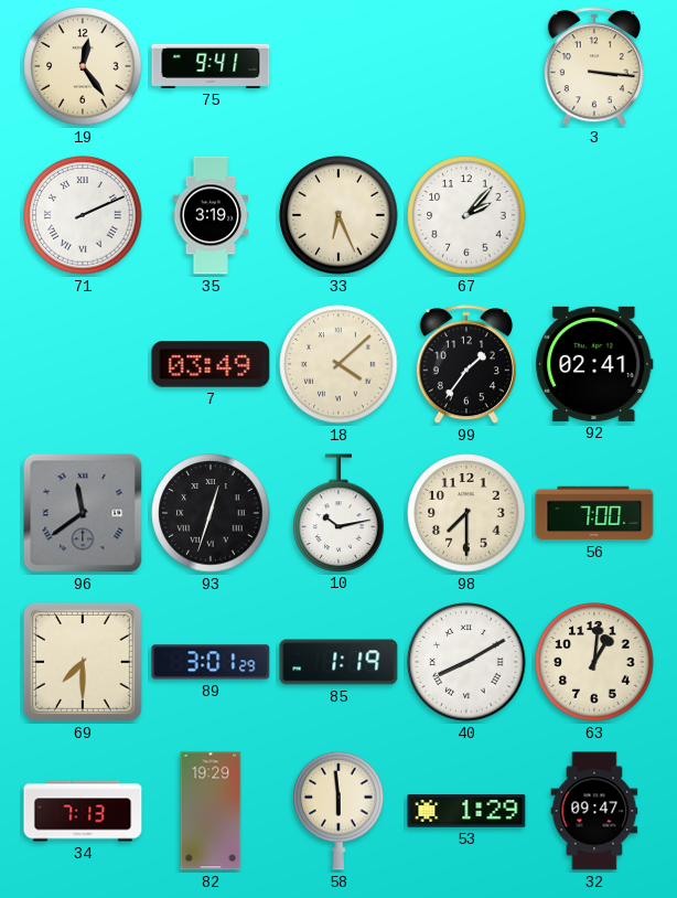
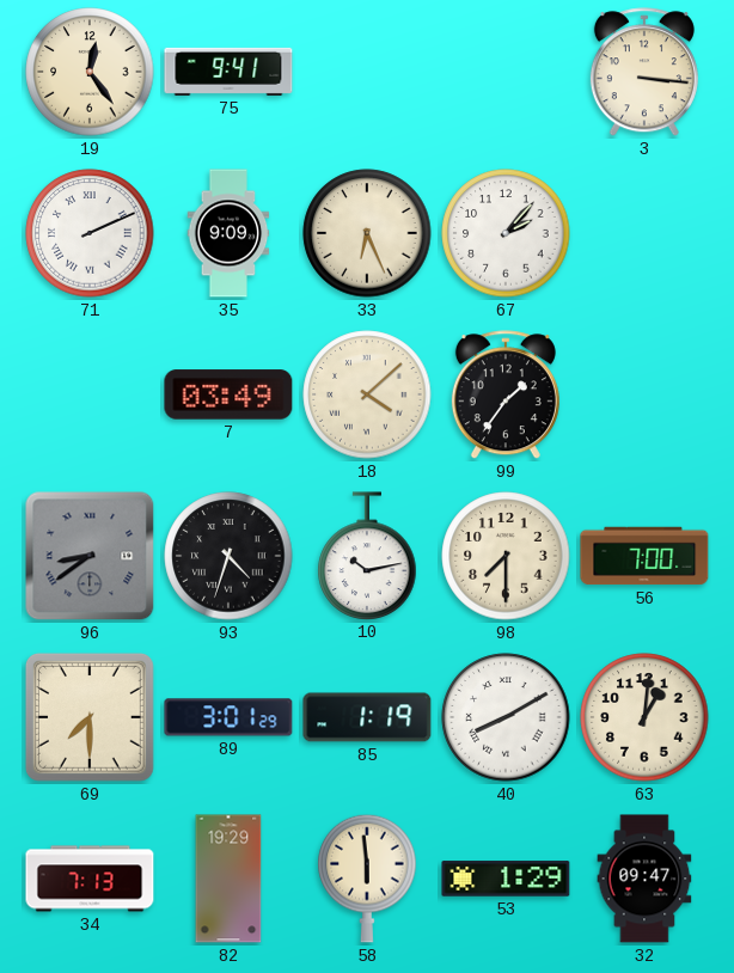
35: 3:19 -> 9:09
92: 02:41 -> none
96: 11:39 -> 8:39
93: 12:33 -> 4:33
